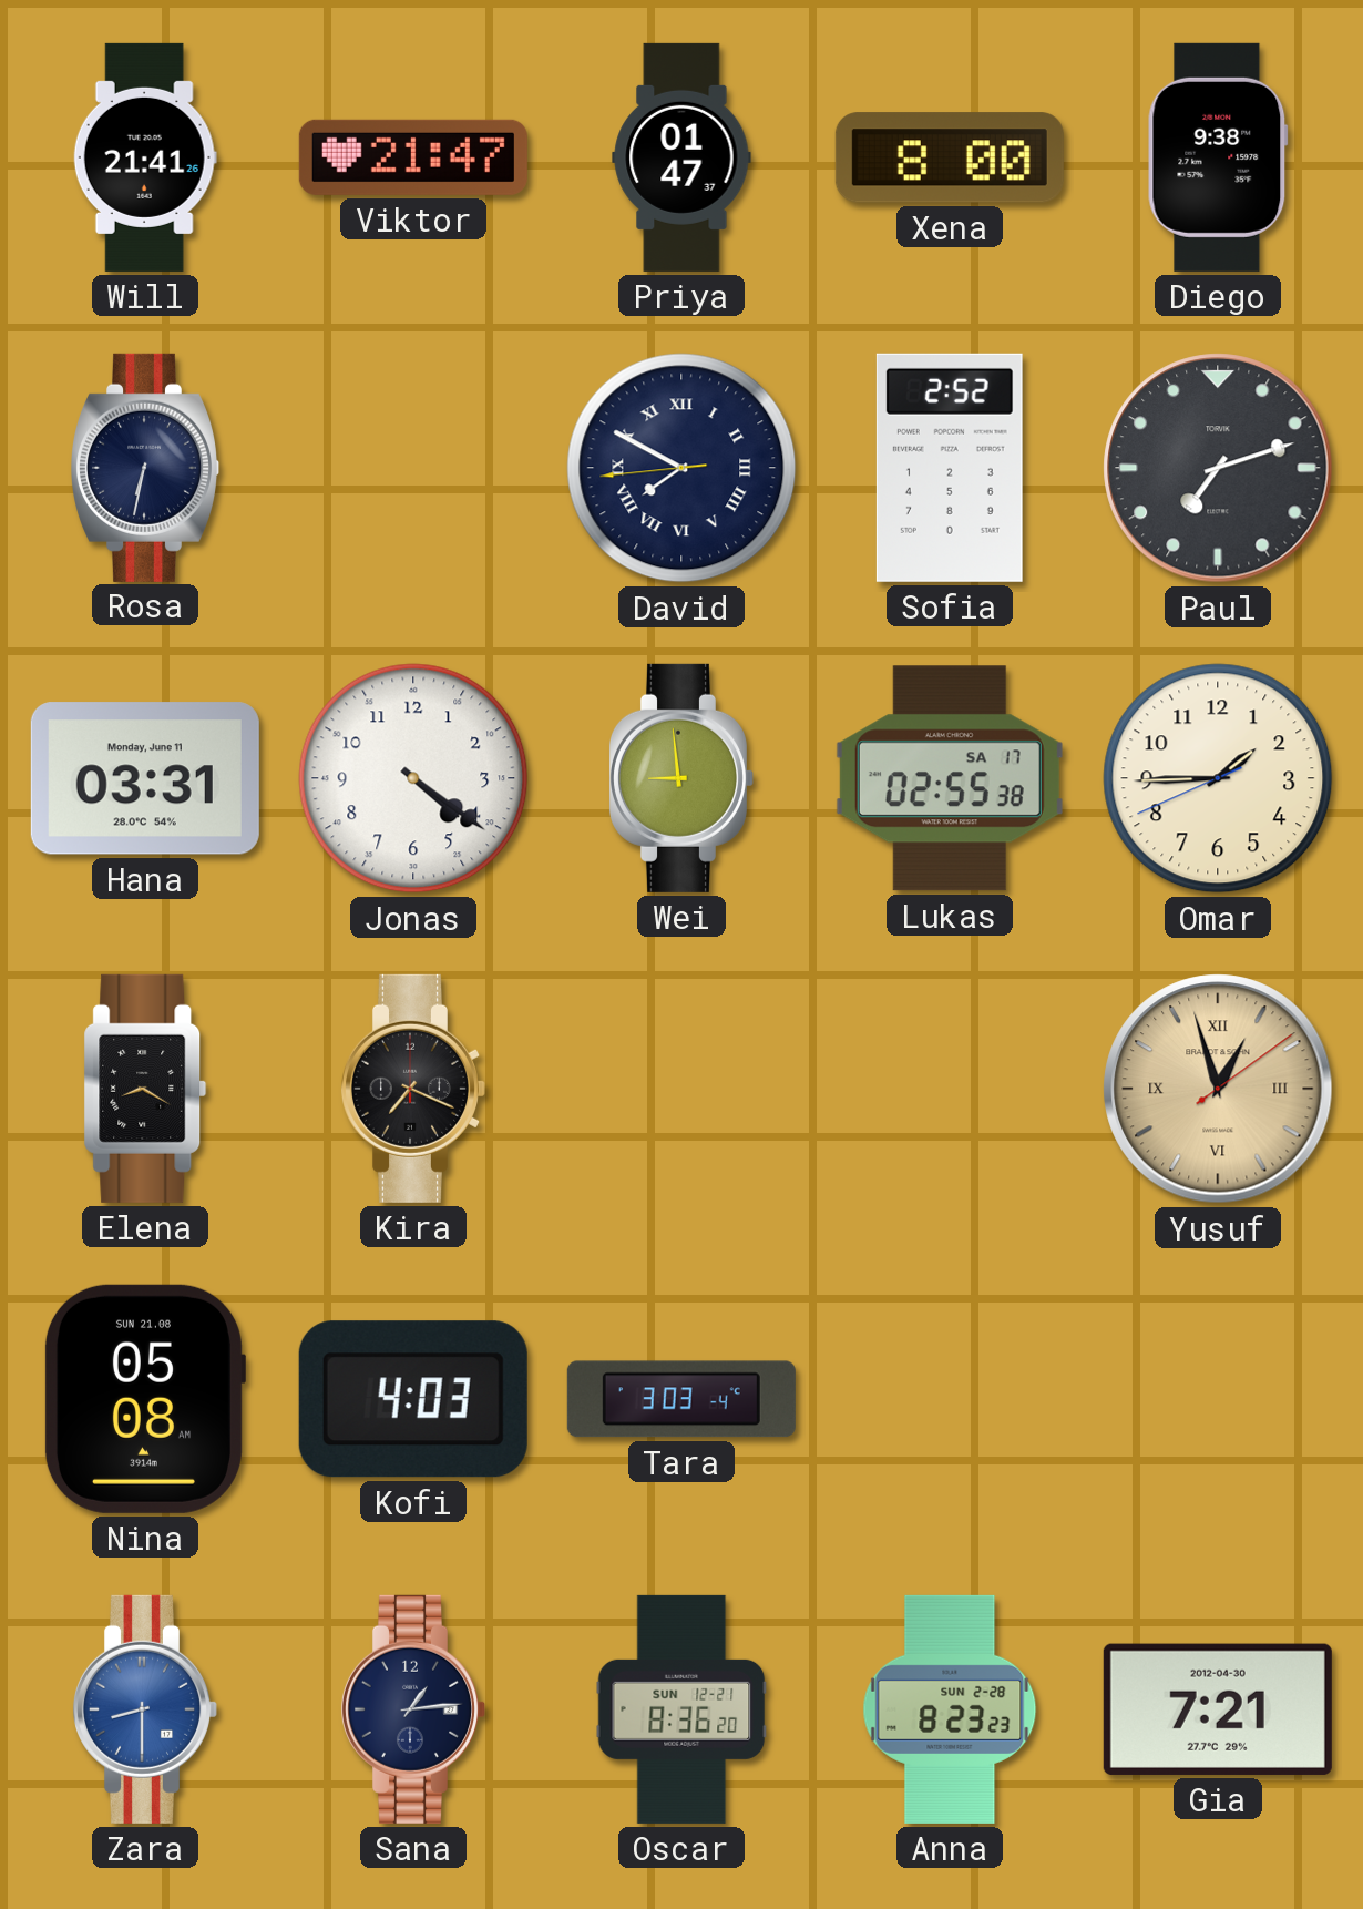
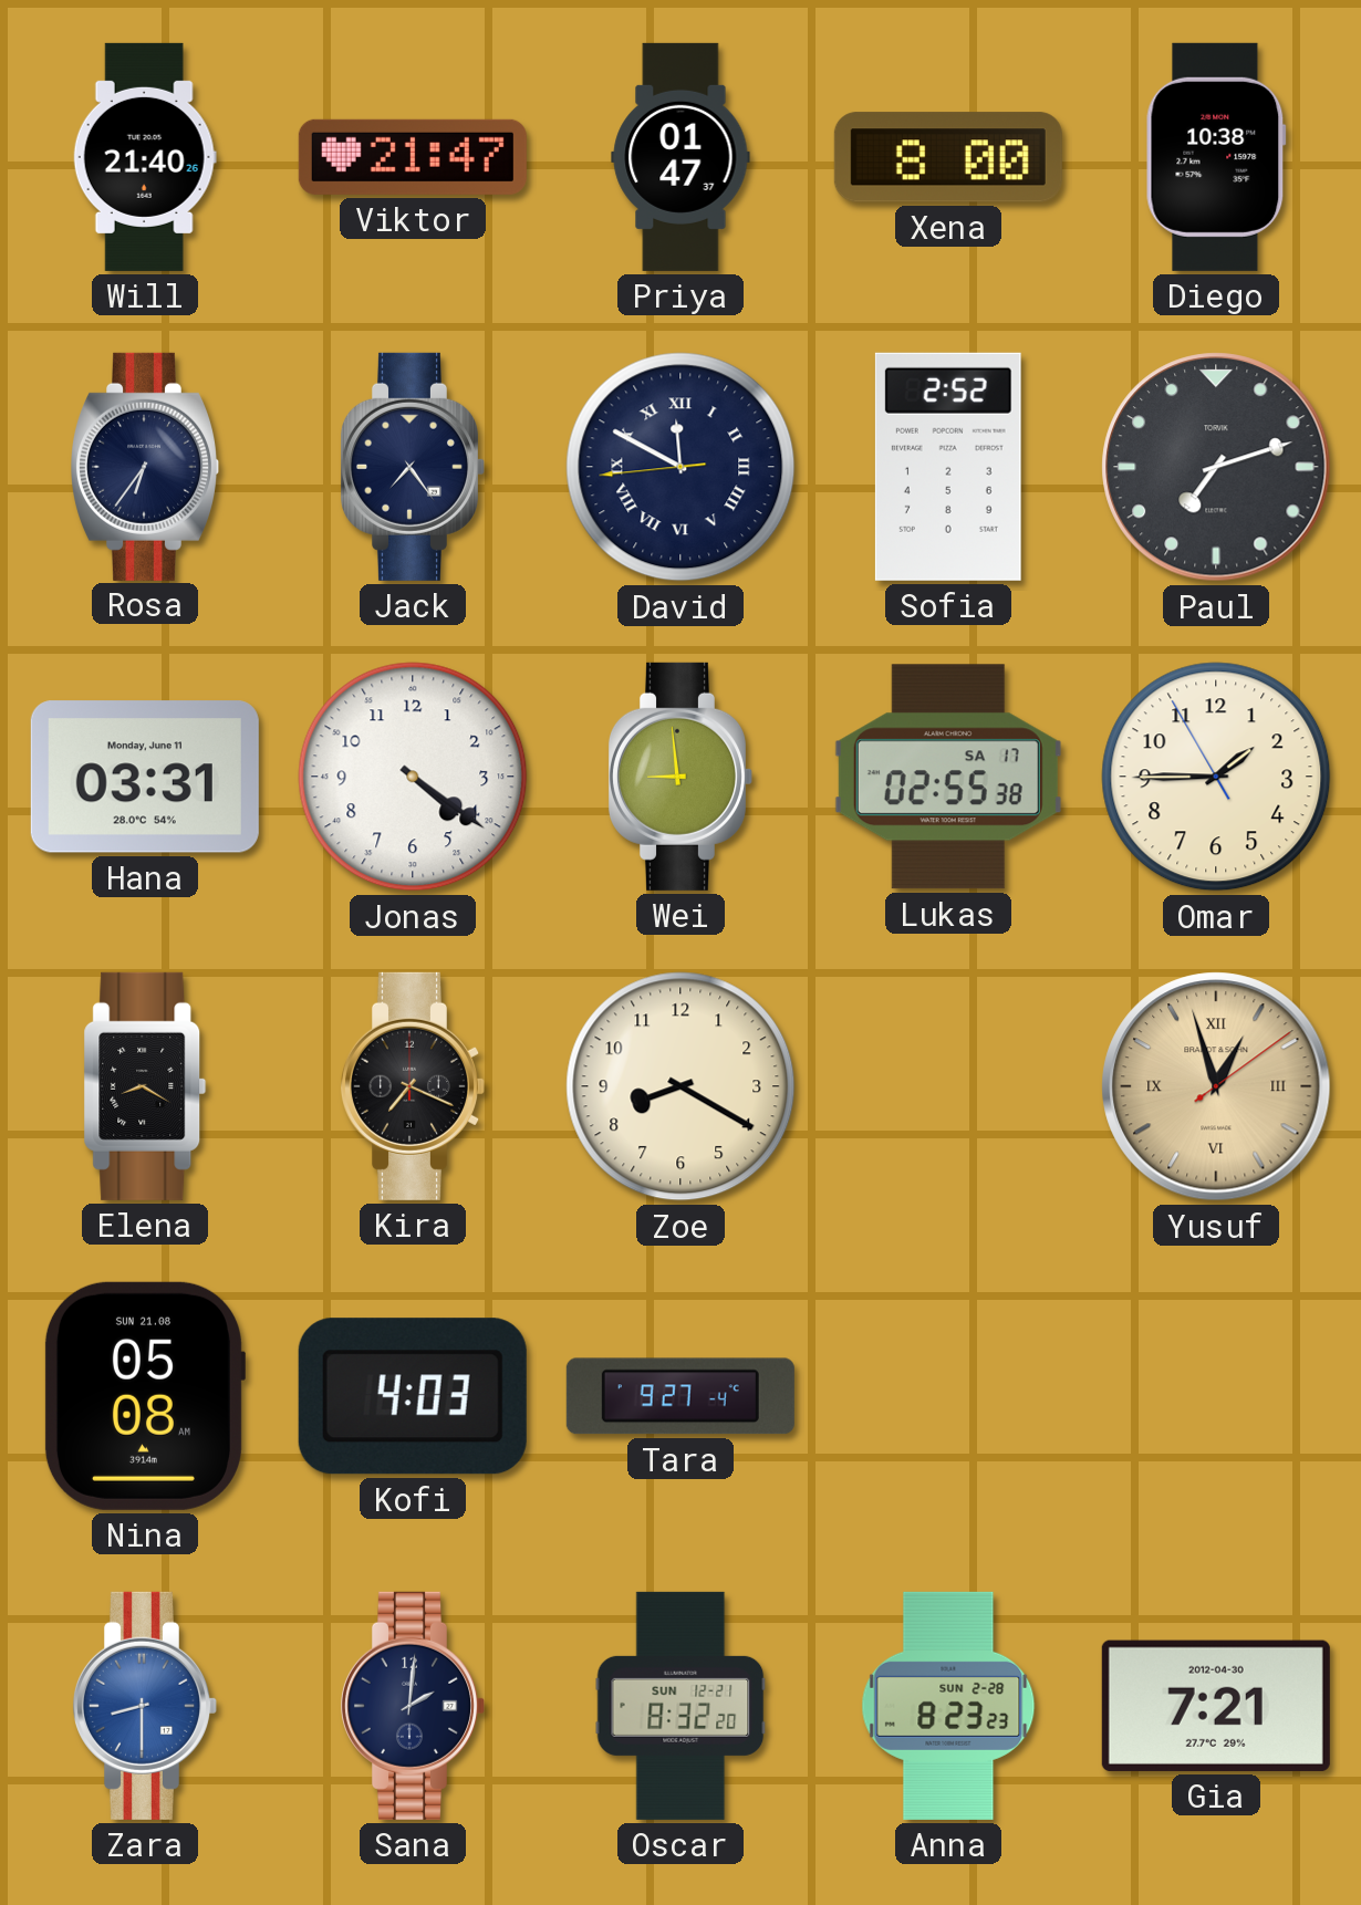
Will: 21:41 -> 21:40
Diego: 9:38 -> 10:38
Rosa: 6:32 -> 6:36
Jack: none -> 7:24
David: 7:49 -> 11:49
Omar: 1:44:41 -> 1:44:55
Zoe: none -> 8:20
Tara: 3:03 -> 9:27
Sana: 1:14 -> 2:01
Oscar: 8:36 -> 8:32
